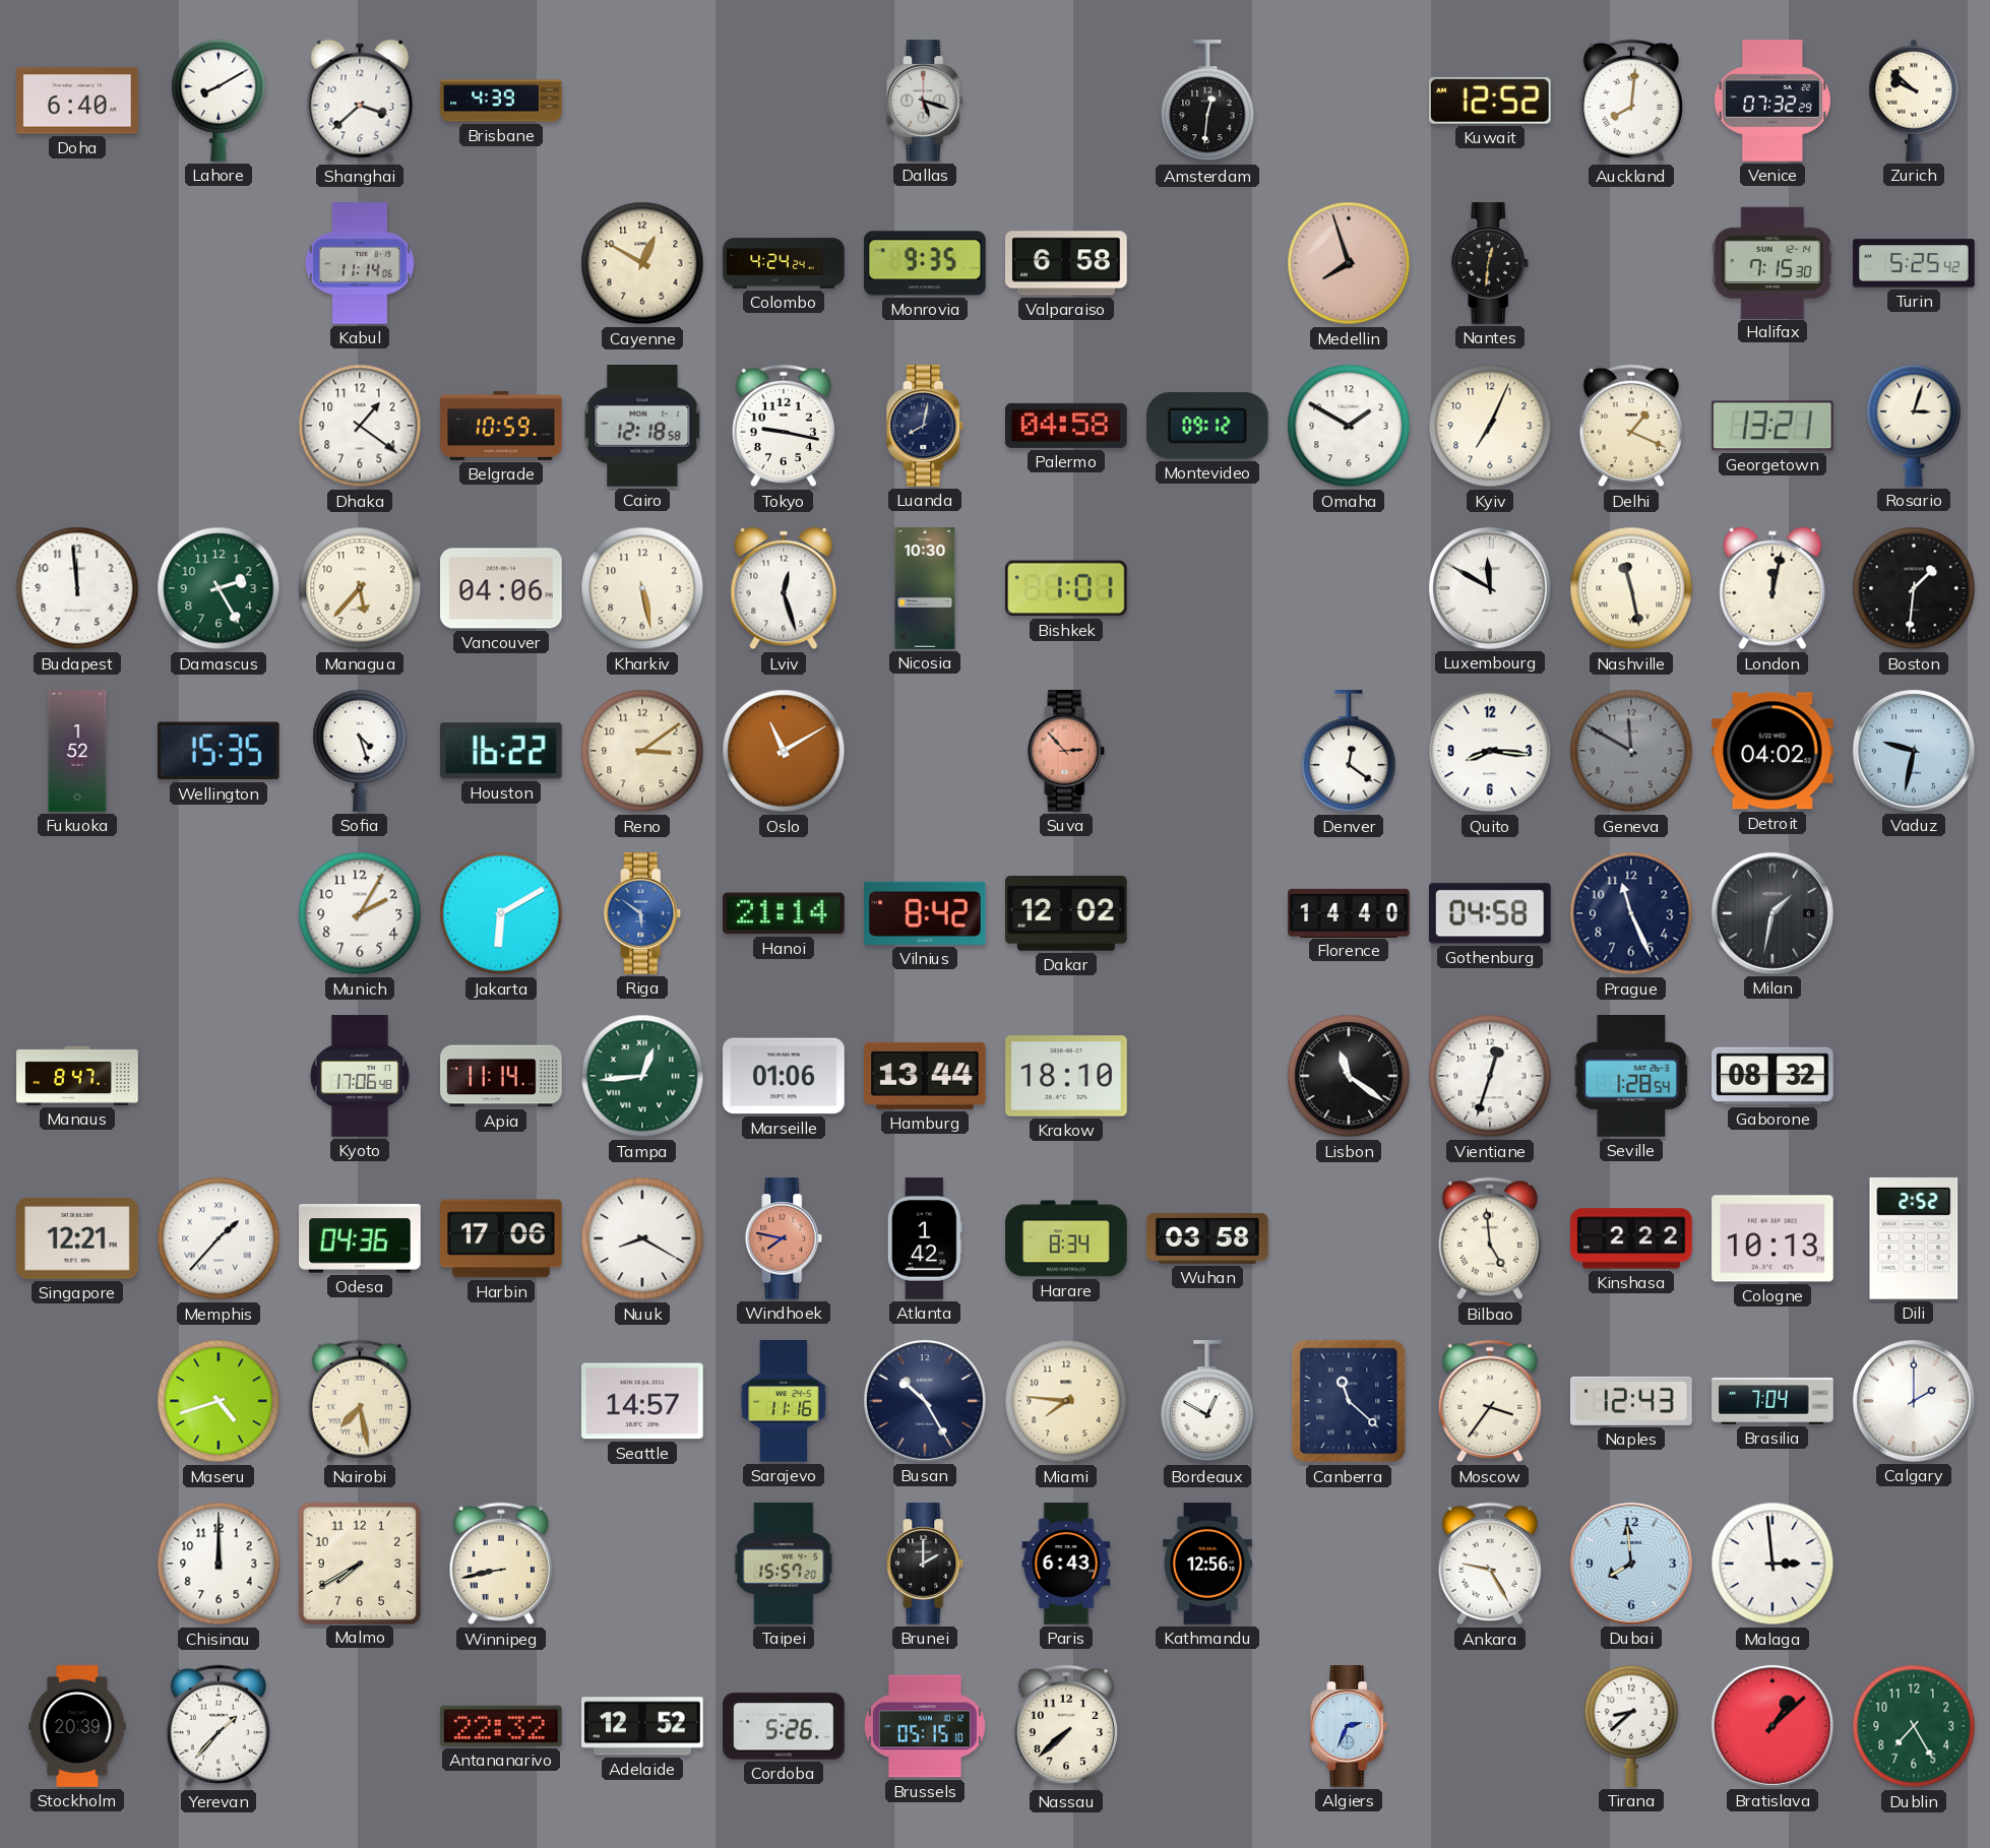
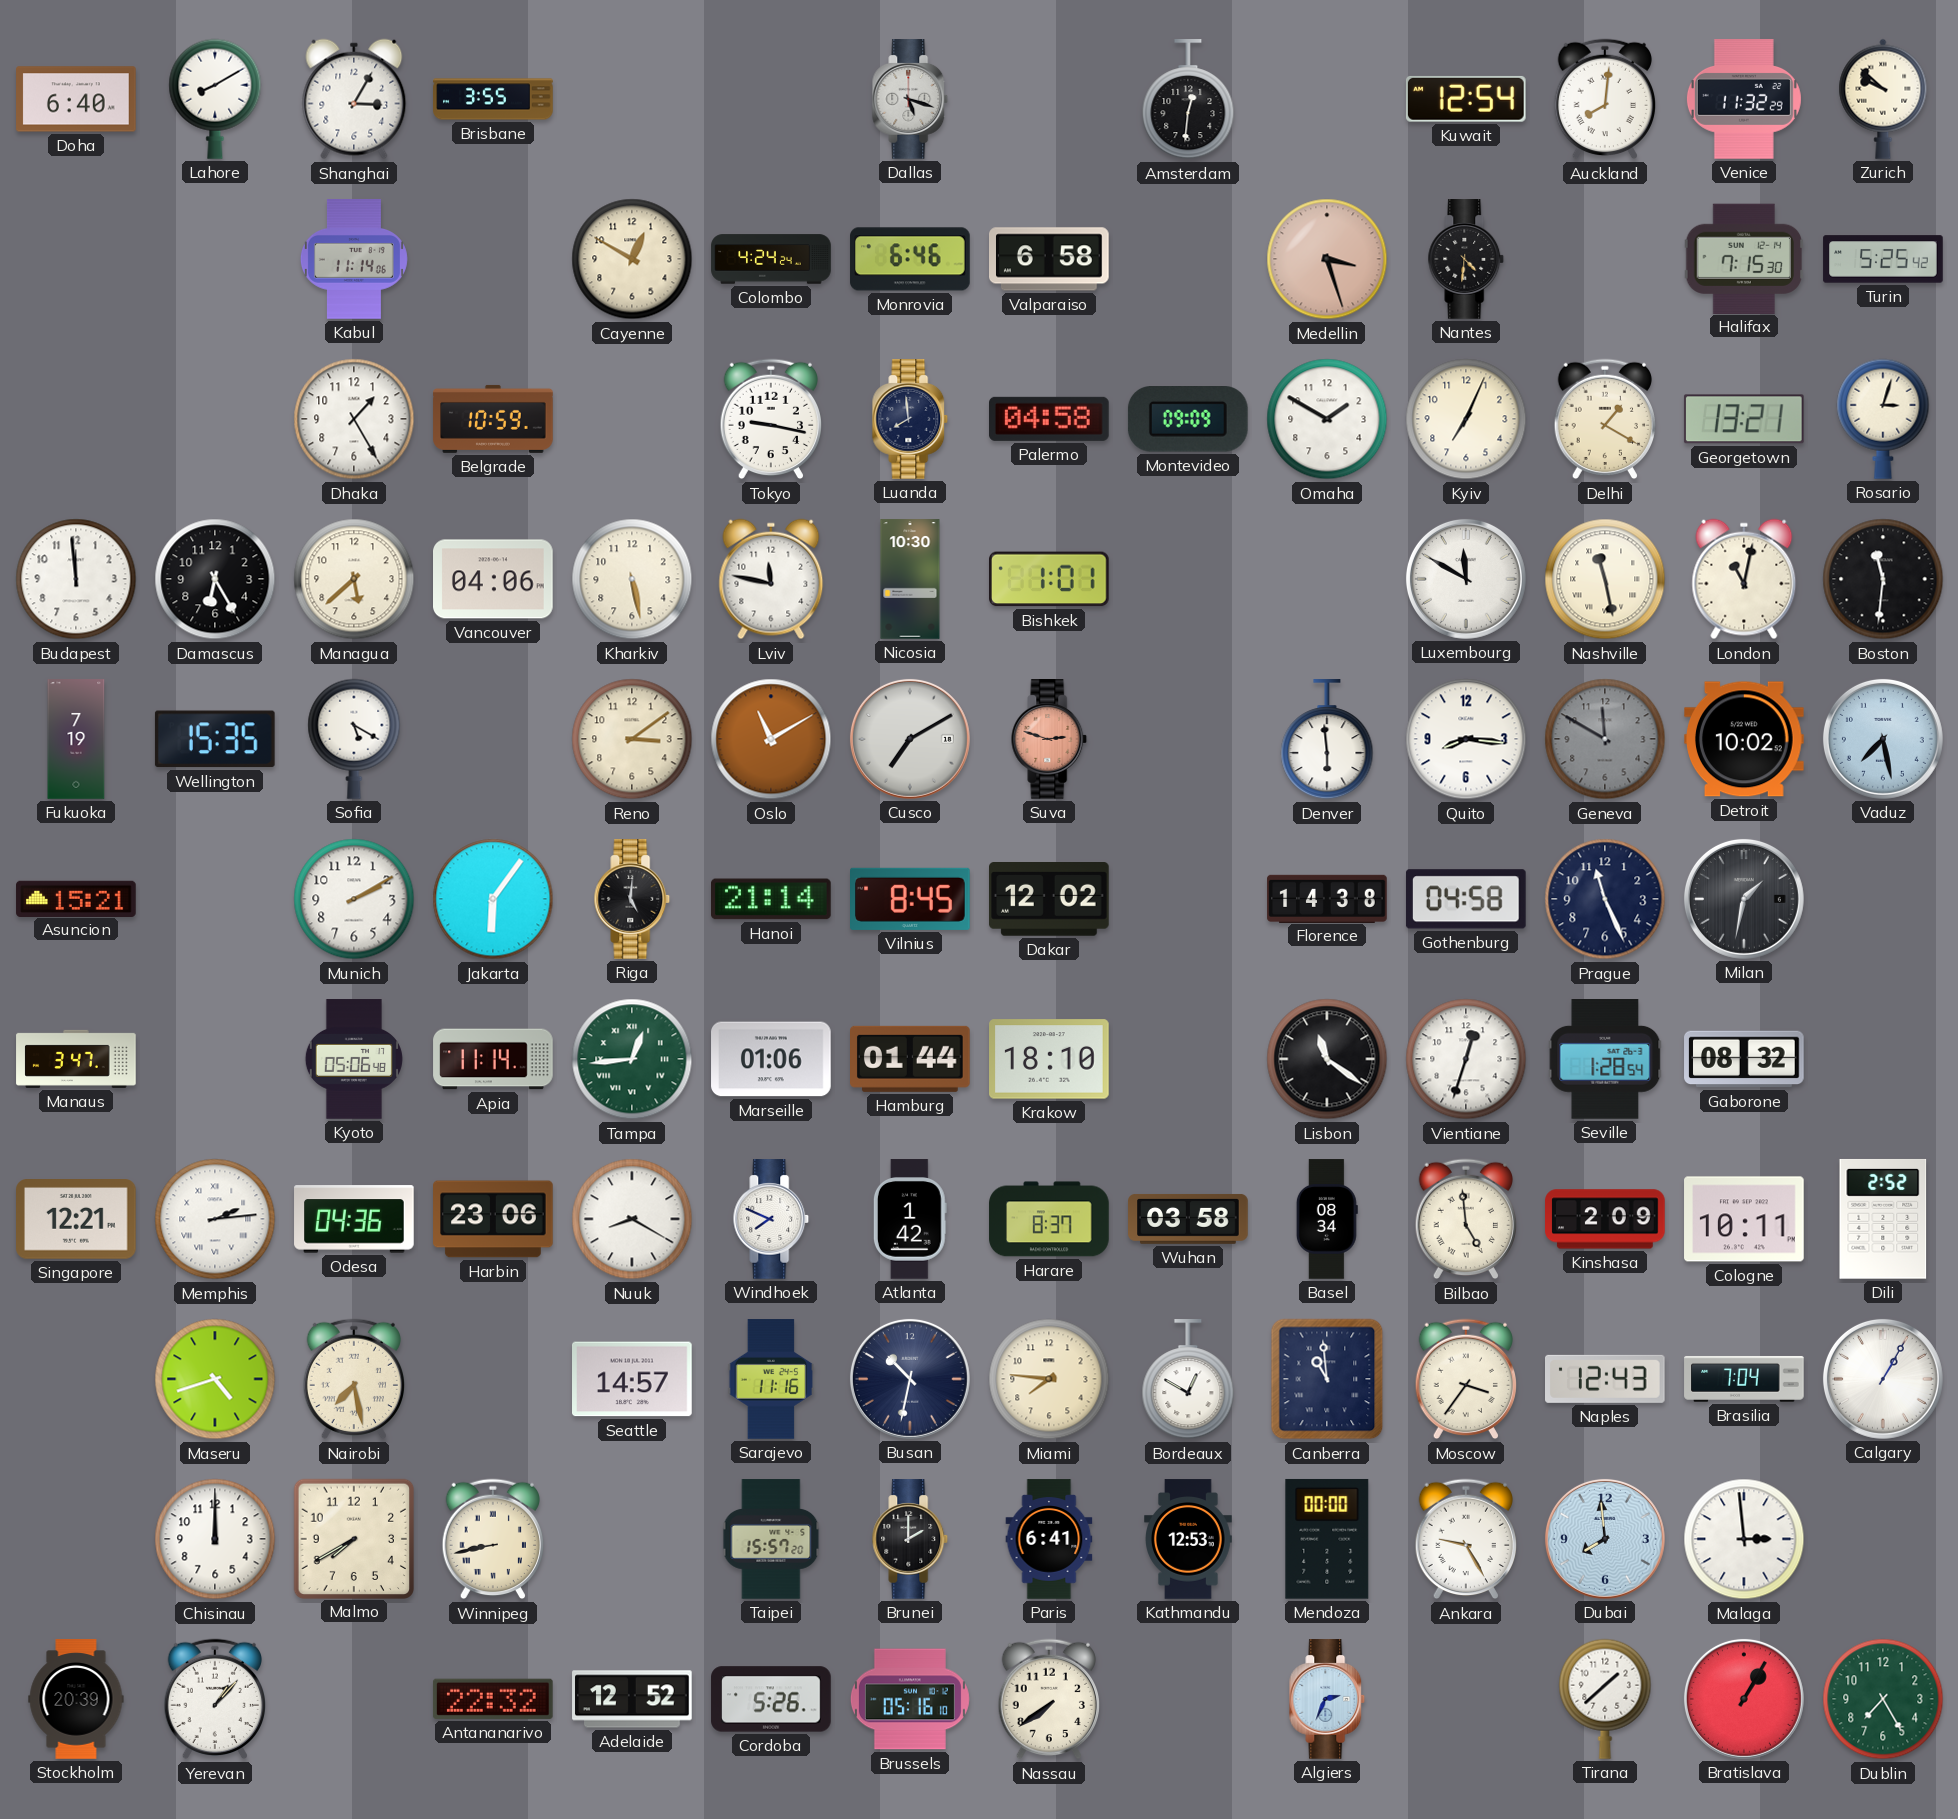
Shanghai: 3:38 -> 3:05
Brisbane: 4:39 -> 3:55
Kuwait: 12:52 -> 12:54
Venice: 07:32 -> 11:32
Monrovia: 9:35 -> 6:46
Medellin: 7:57 -> 3:27
Nantes: 12:31 -> 4:31
Dhaka: 1:21 -> 1:25
Cairo: 12:18 -> none
Luanda: 8:02 -> 7:59
Montevideo: 09:12 -> 09:09
Delhi: 1:19 -> 1:20
Damascus: 2:25 -> 6:25
Damascus dial: green -> black
Managua: 5:37 -> 5:38
Lviv: 12:27 -> 11:47
London: 12:02 -> 11:02
Boston: 1:31 -> 11:31
Fukuoka: 1:52 -> 7:19
Sofia: 4:27 -> 5:20
Houston: 16:22 -> none
Cusco: none -> 7:10
Suva: 2:53 -> 2:48
Denver: 12:21 -> 5:59
Detroit: 04:02 -> 10:02
Vaduz: 9:32 -> 7:28
Asuncion: none -> 15:21
Munich: 2:05 -> 2:10
Jakarta: 6:10 -> 6:06
Riga: 5:51 -> 5:01
Riga dial: blue -> black
Vilnius: 8:42 -> 8:45
Florence: 14:40 -> 14:38
Manaus: 8:47 -> 3:47
Kyoto: 17:06 -> 05:06
Hamburg: 13:44 -> 01:44
Memphis: 1:37 -> 2:14
Harbin: 17:06 -> 23:06
Windhoek: 7:47 -> 7:49
Windhoek dial: salmon -> white
Harare: 8:34 -> 8:37
Basel: none -> 08:34
Kinshasa: 2:22 -> 2:09
Cologne: 10:13 -> 10:11
Busan: 10:25 -> 10:32
Canberra: 11:22 -> 10:59
Calgary: 2:00 -> 1:05
Paris: 6:43 -> 6:41
Kathmandu: 12:56 -> 12:53
Mendoza: none -> 00:00
Yerevan: 1:37 -> 1:07
Brussels: 05:15 -> 05:16
Nassau: 7:38 -> 7:39
Tirana: 8:38 -> 1:38
Bratislava: 1:08 -> 1:05
